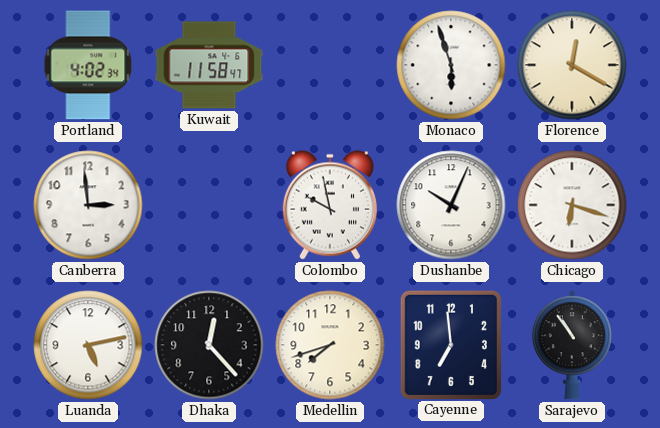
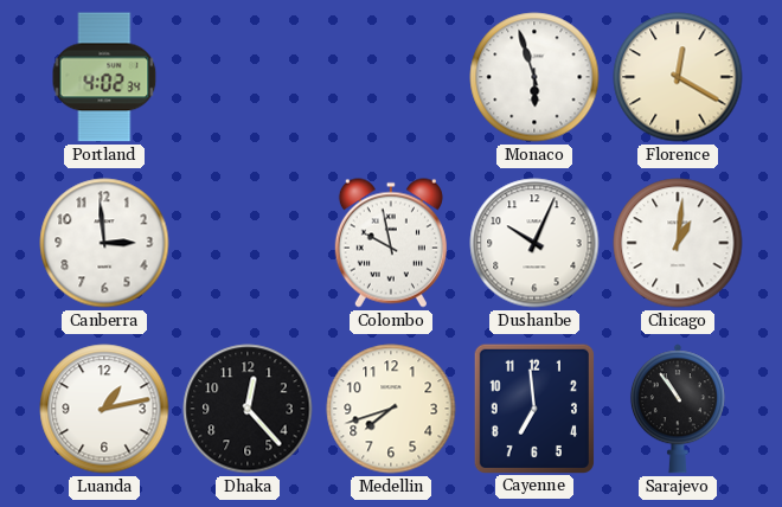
Kuwait: 11:58 -> none
Chicago: 6:18 -> 1:01
Luanda: 5:13 -> 1:13
